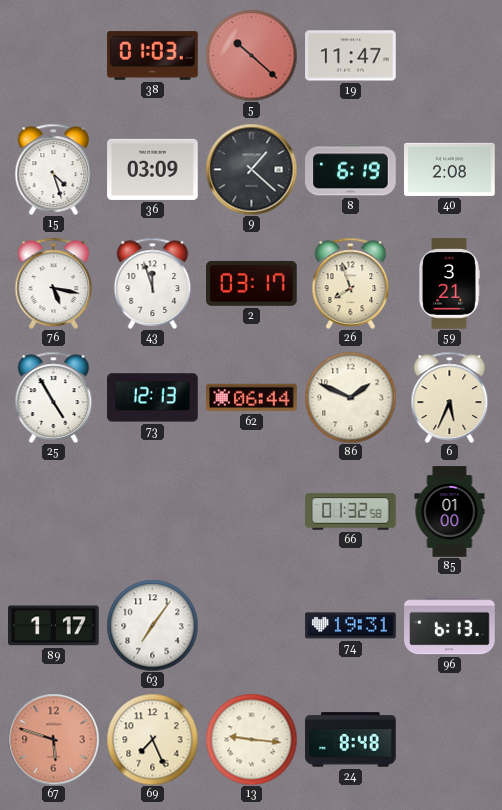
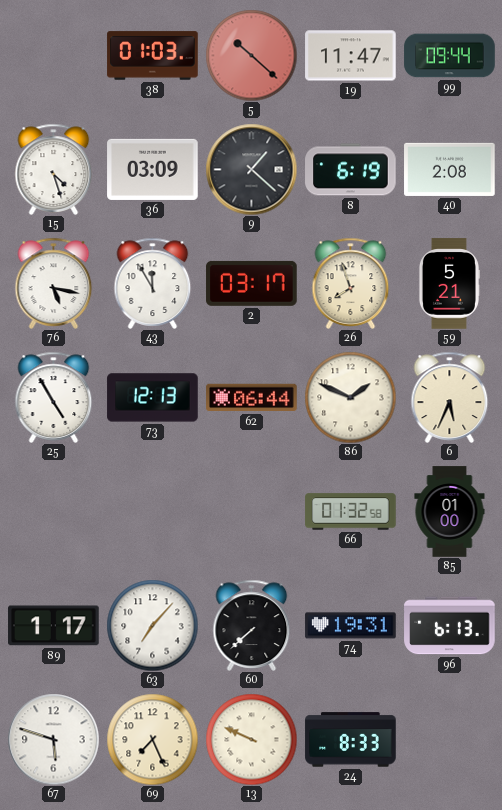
99: none -> 09:44
43: 11:57 -> 11:55
59: 3:21 -> 5:21
63: 7:06 -> 7:07
60: none -> 7:38
67 dial: salmon -> white
13: 9:16 -> 9:49
24: 8:48 -> 8:33
